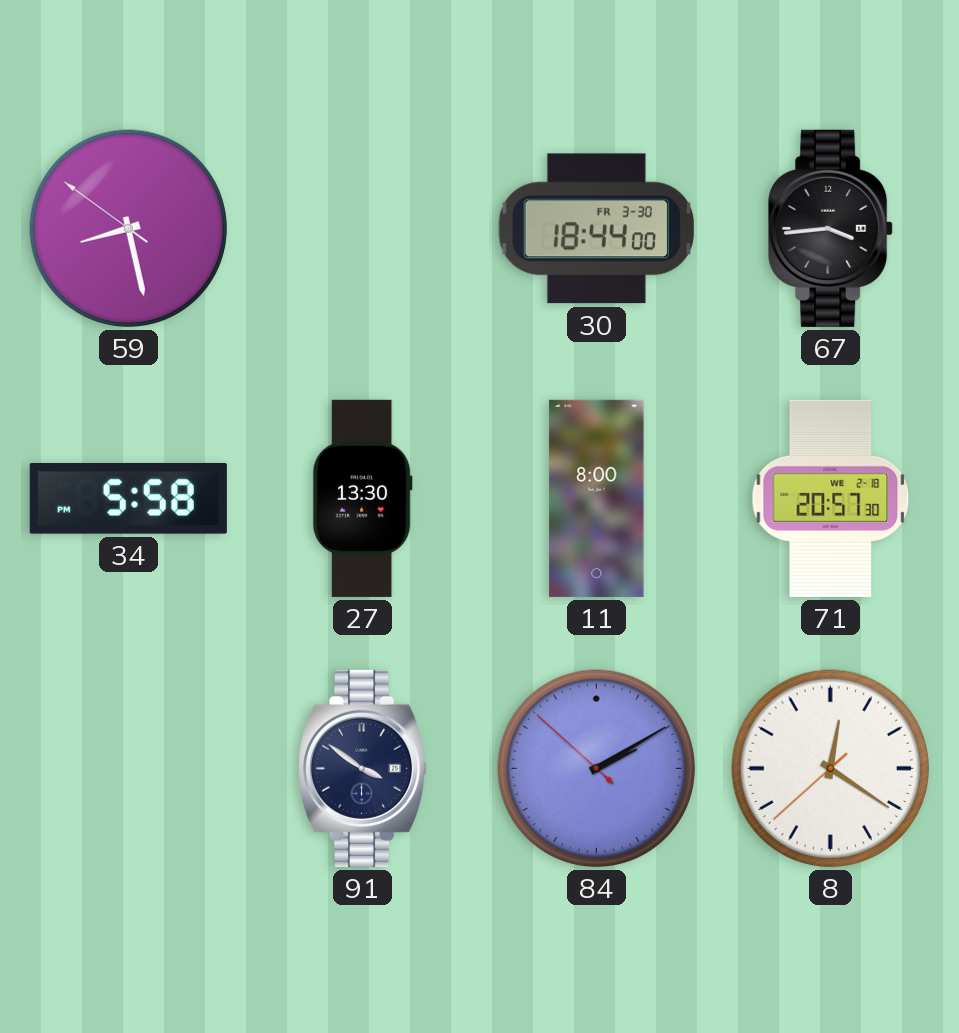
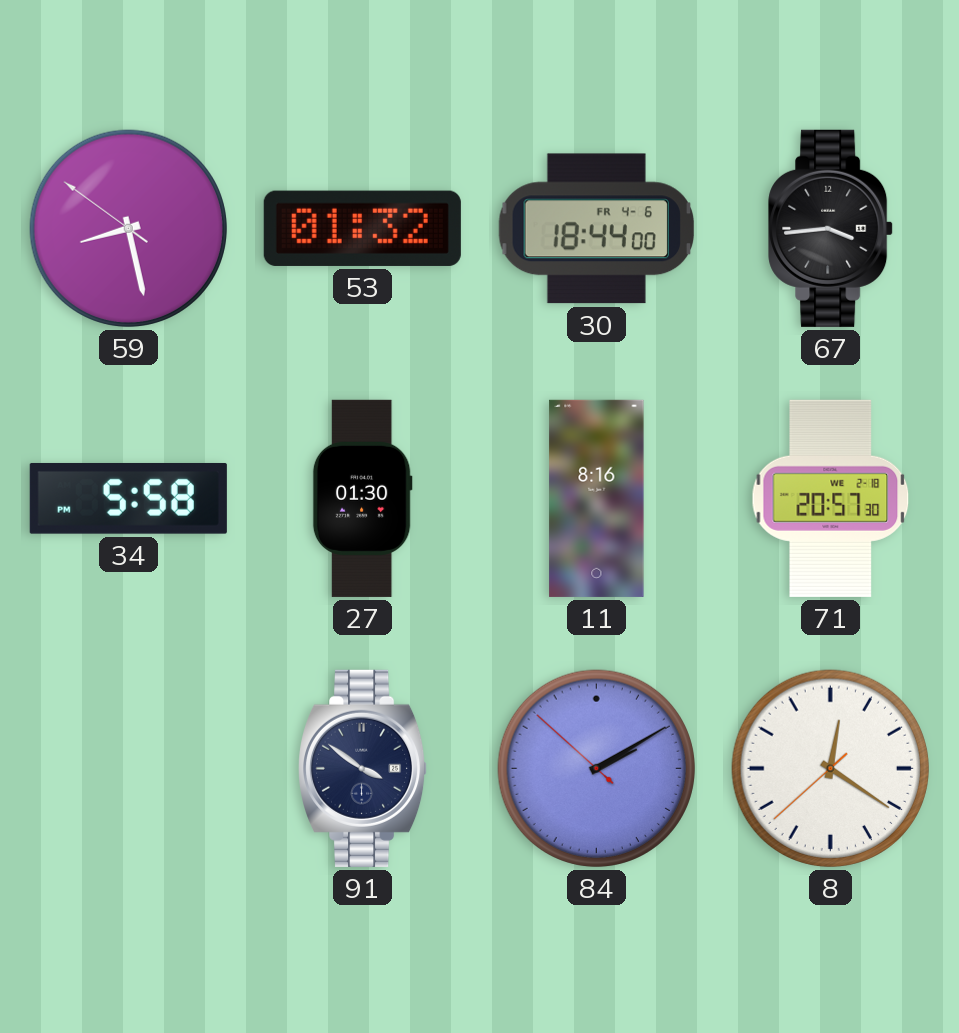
53: none -> 01:32
30 date: FR 3-30 -> FR 4-6
27: 13:30 -> 01:30
11: 8:00 -> 8:16
